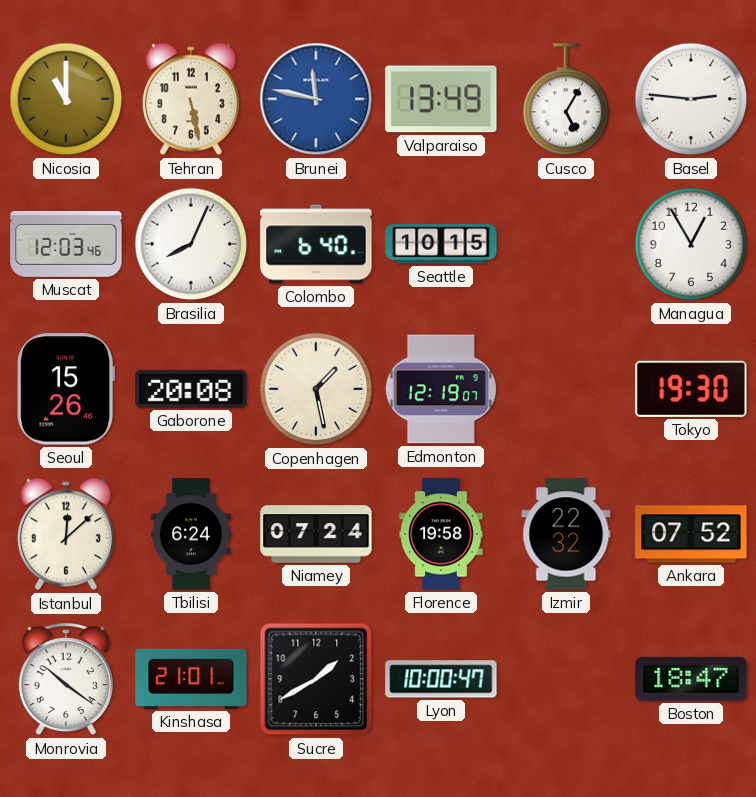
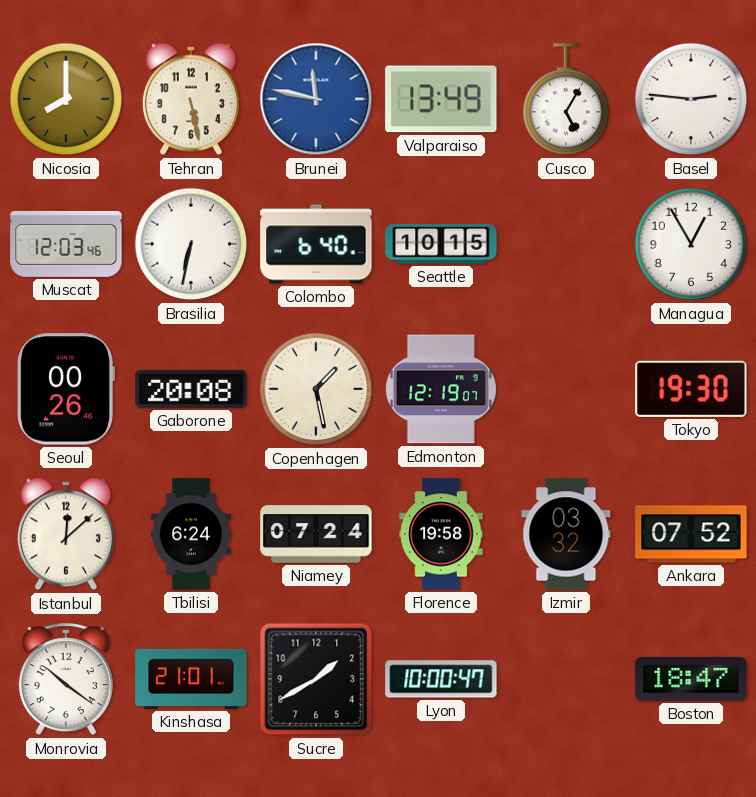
Nicosia: 11:00 -> 8:00
Brasilia: 8:04 -> 6:32
Seoul: 15:26 -> 00:26
Izmir: 22:32 -> 03:32
